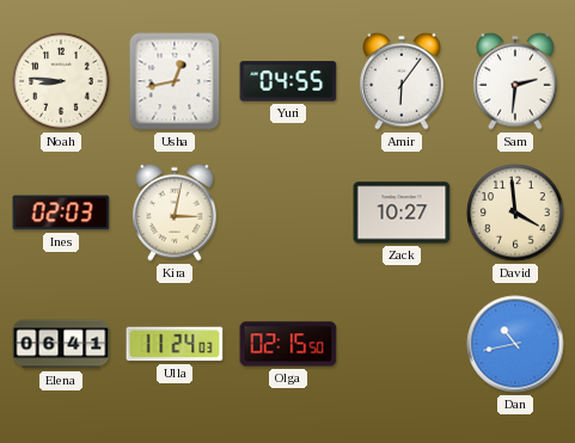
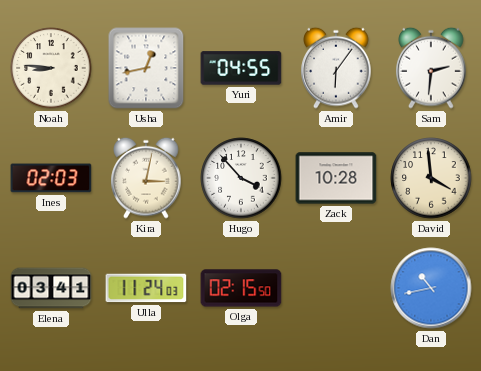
Hugo: none -> 3:53
Zack: 10:27 -> 10:28
Elena: 06:41 -> 03:41
